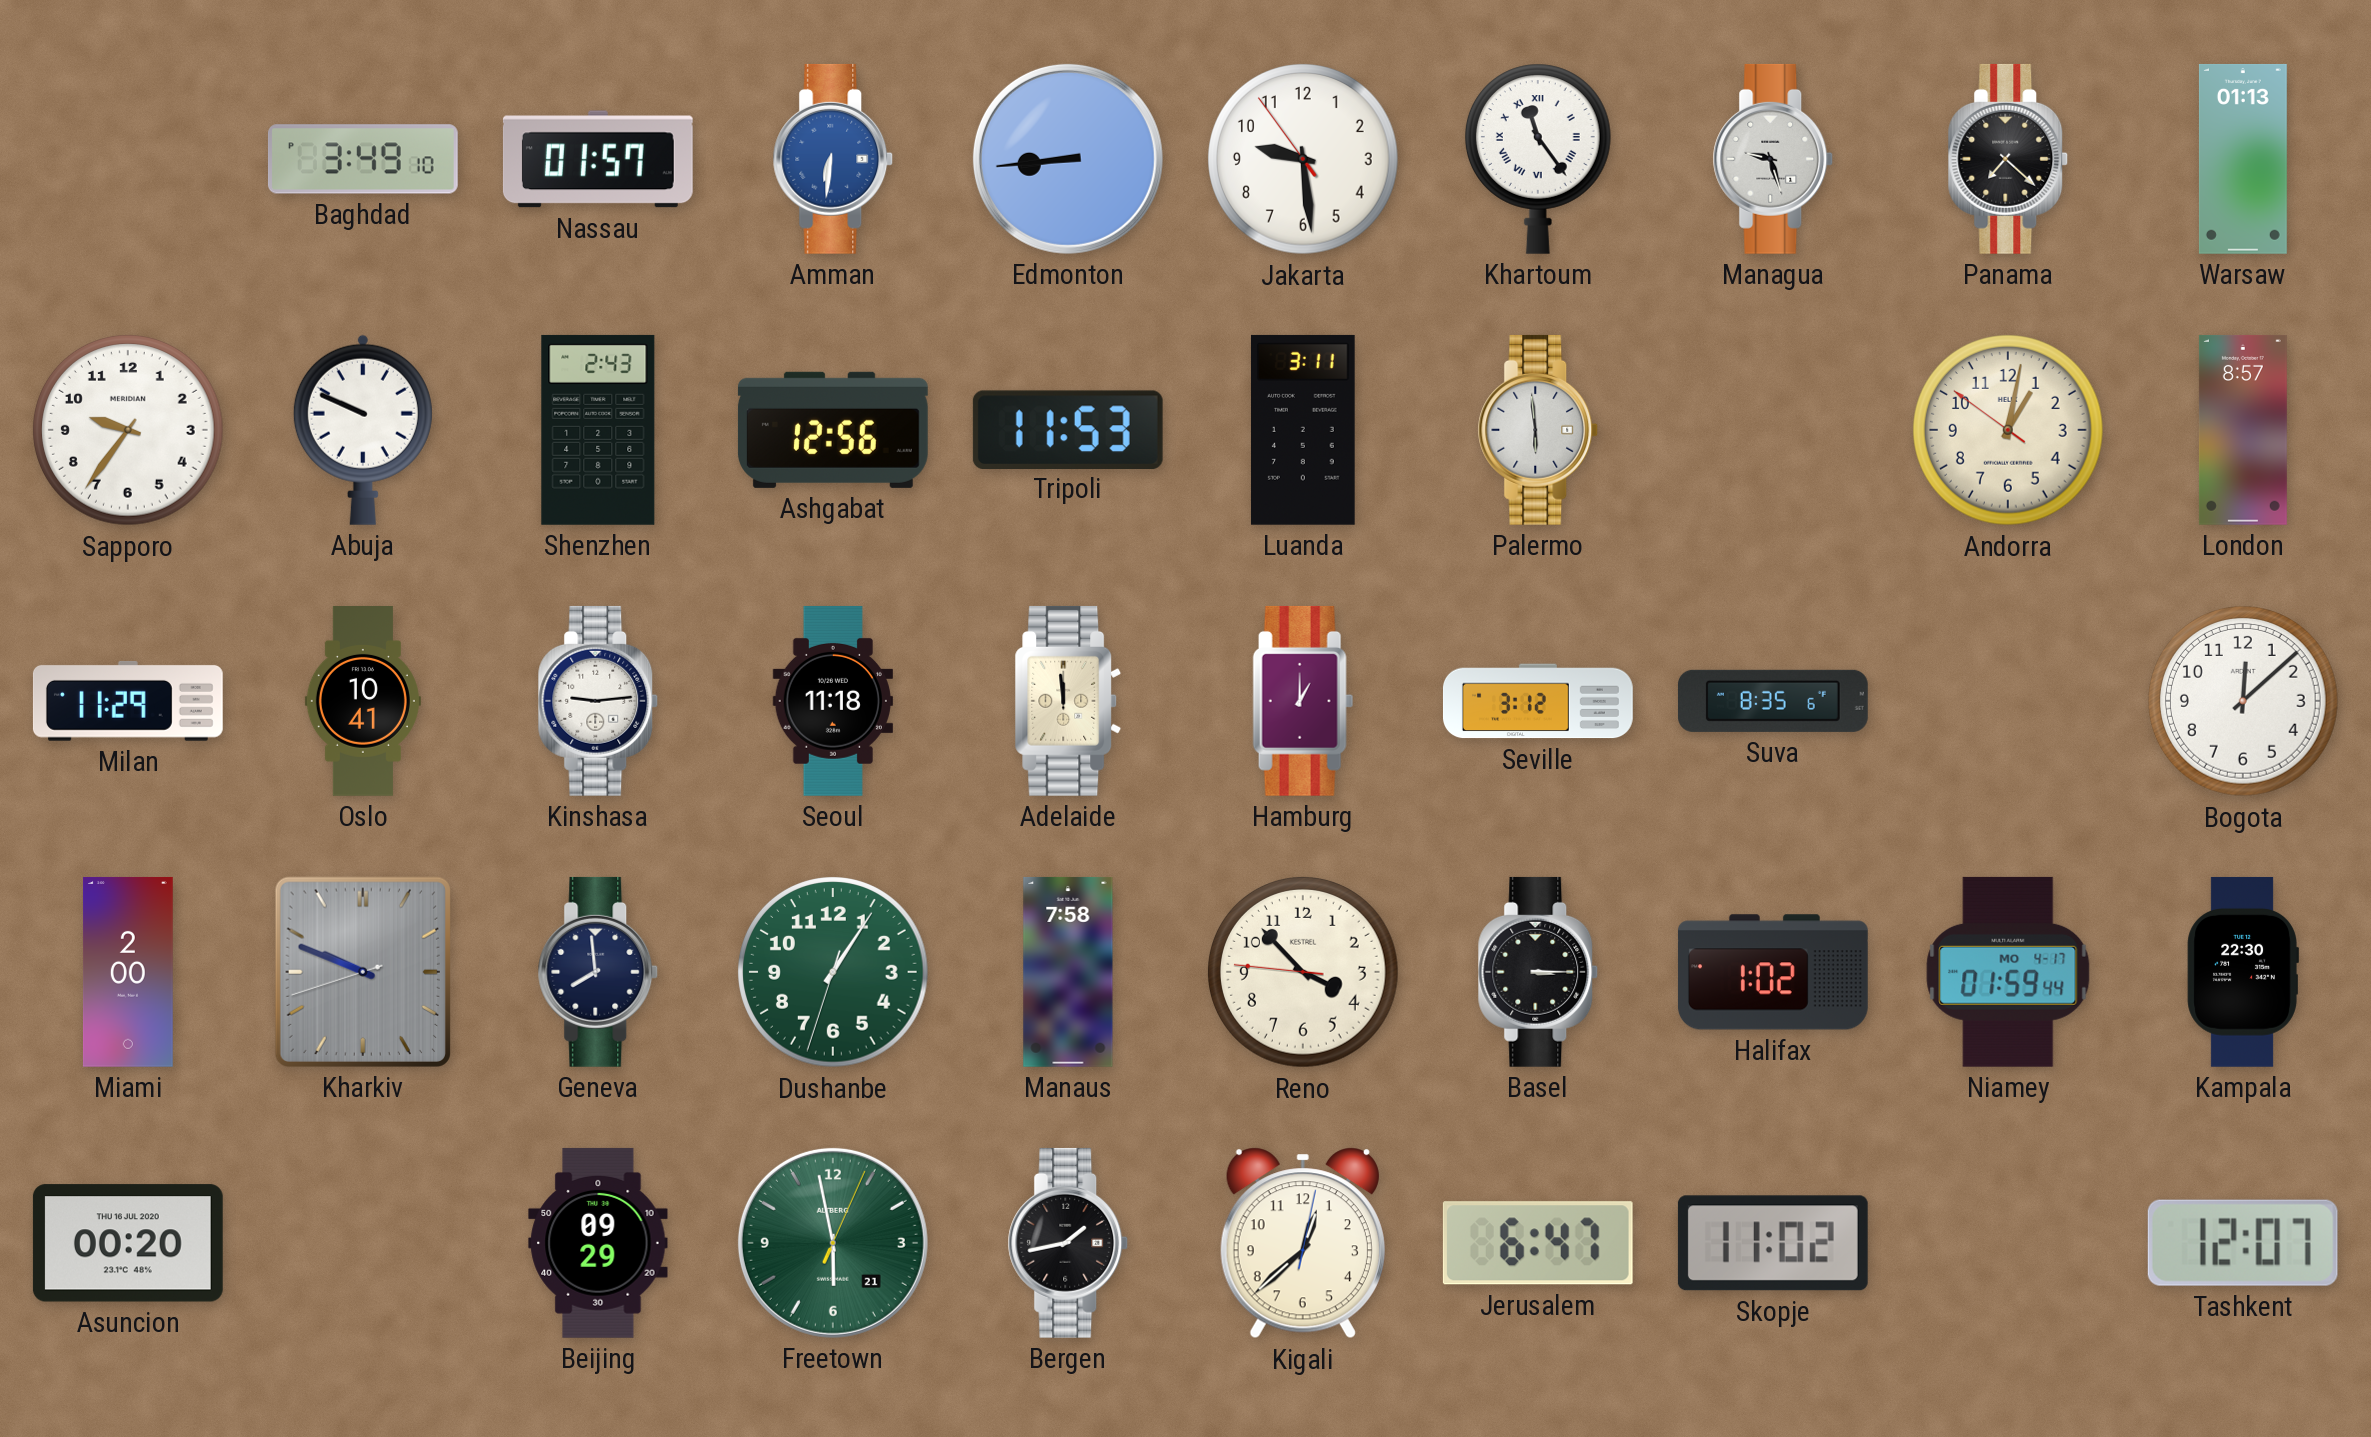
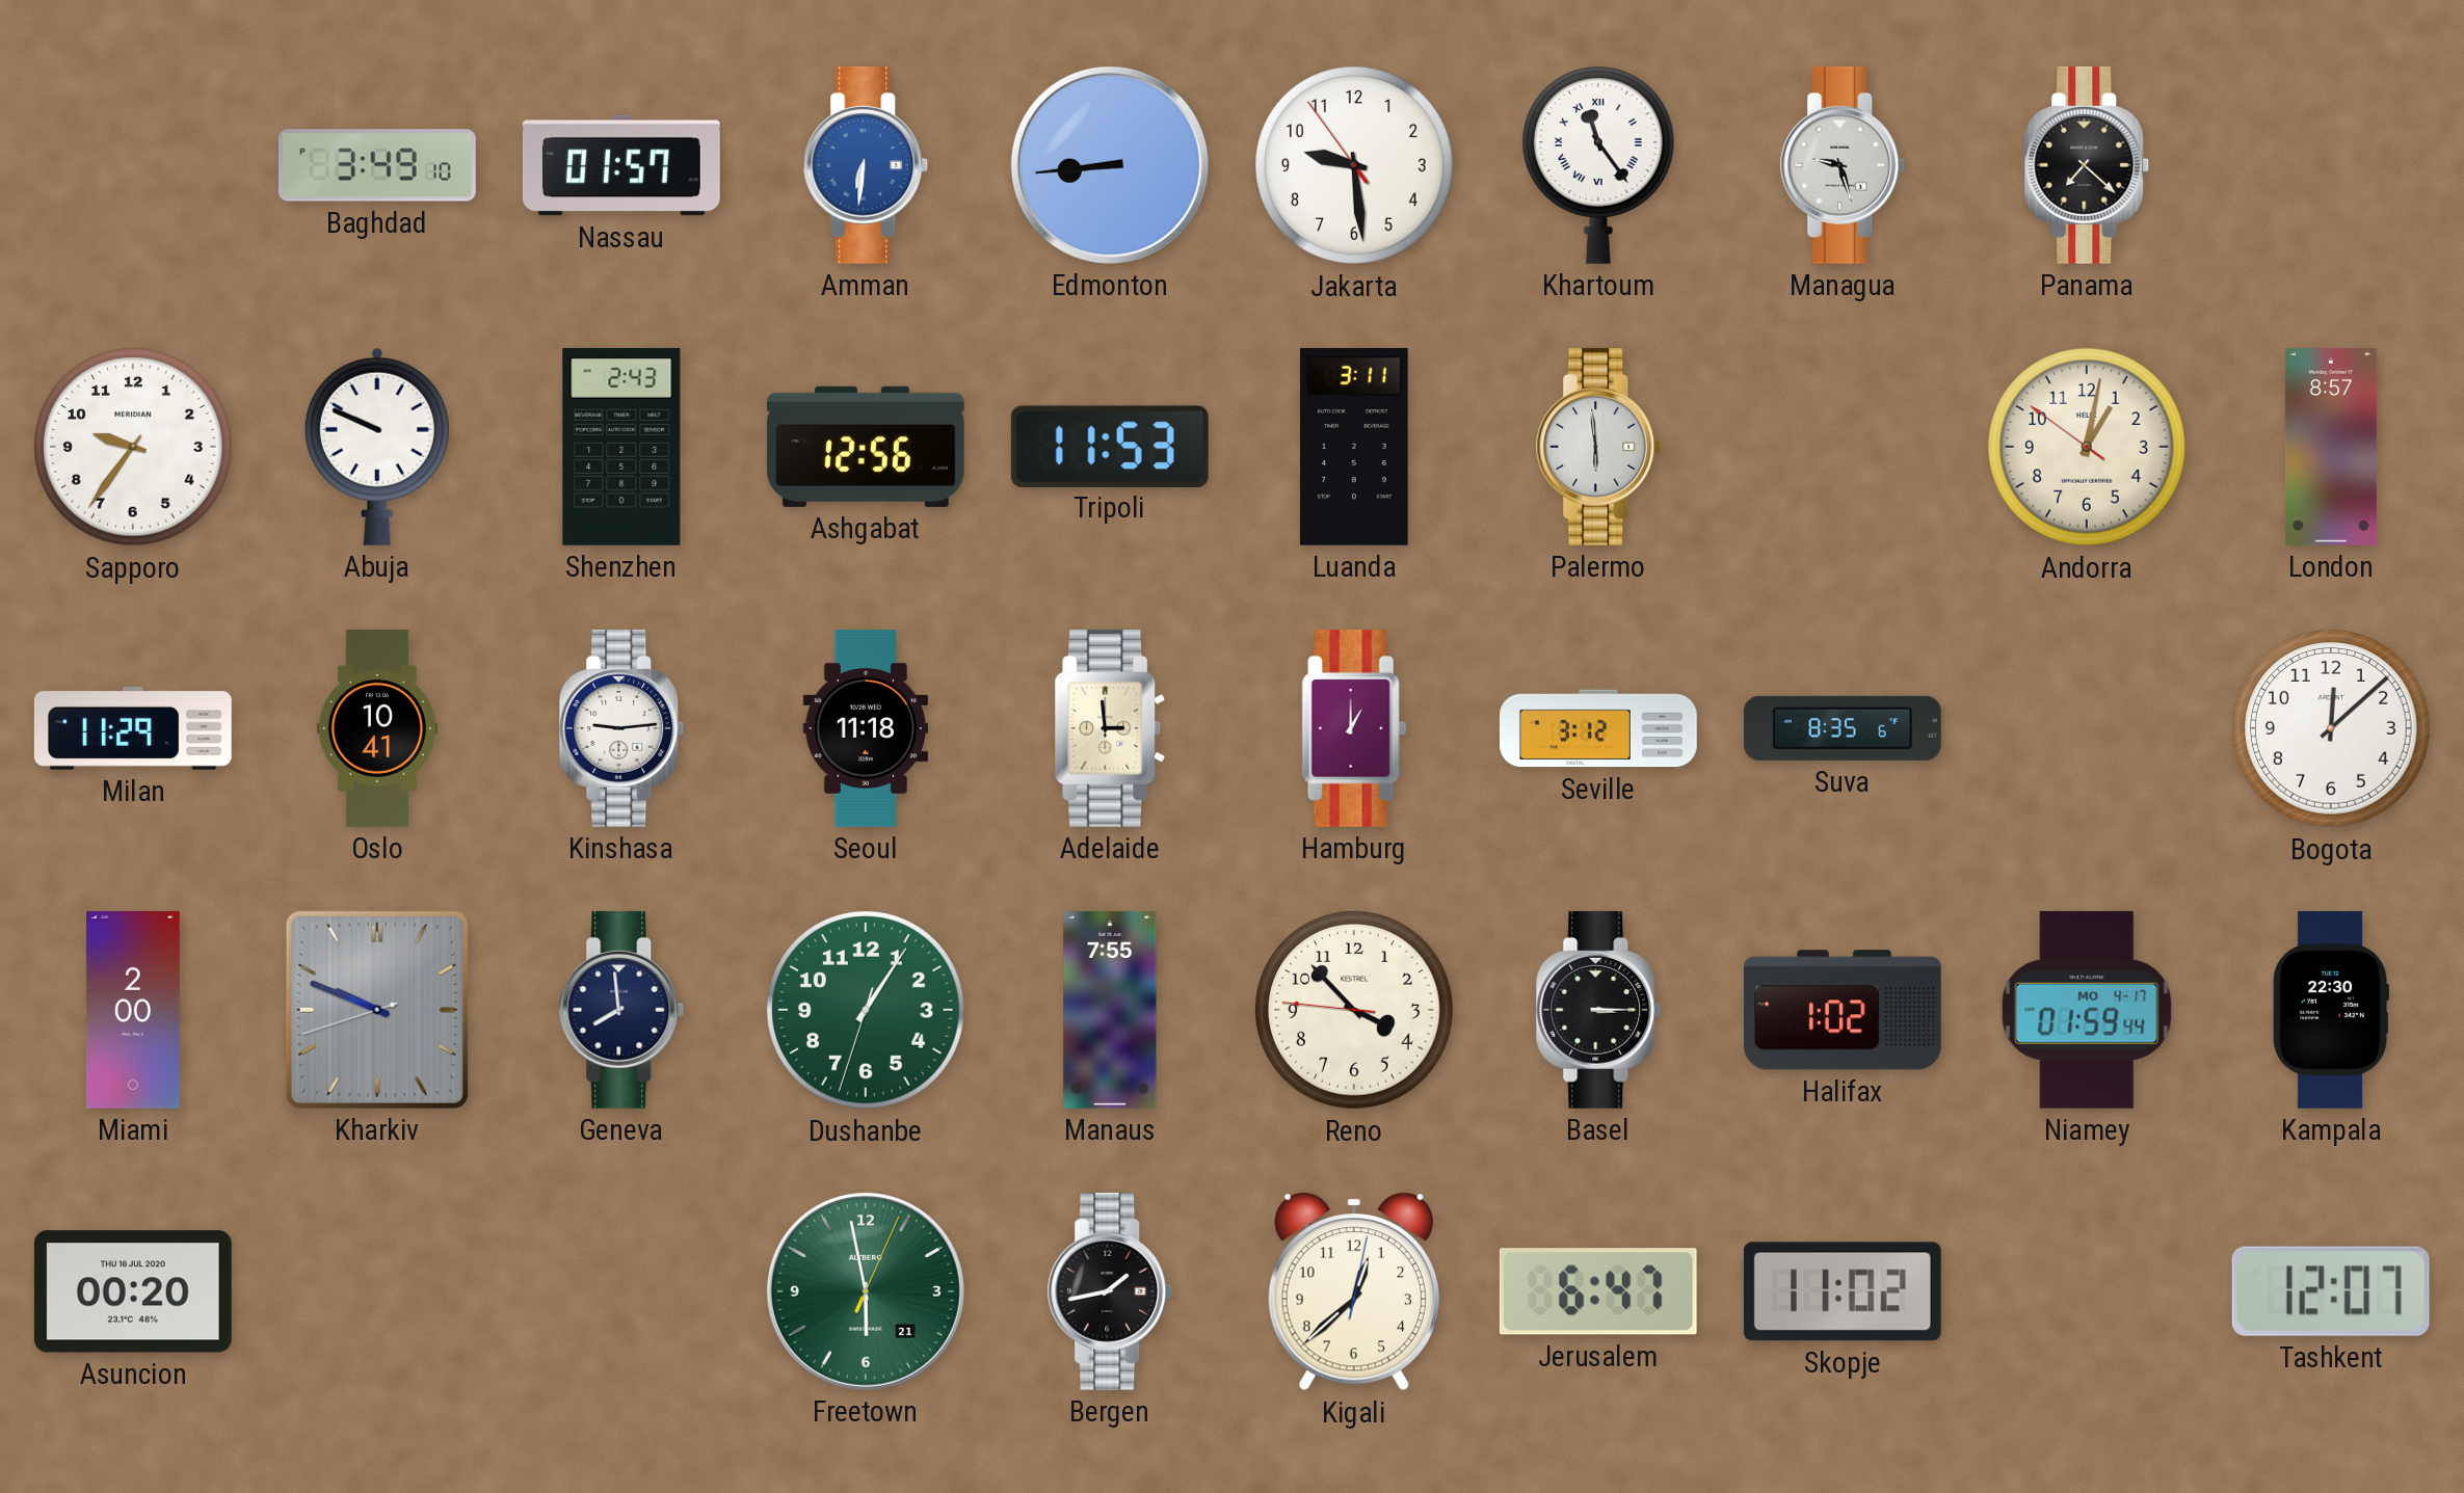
Warsaw: 01:13 -> none
Adelaide: 11:59 -> 2:59
Manaus: 7:58 -> 7:55
Beijing: 09:29 -> none
